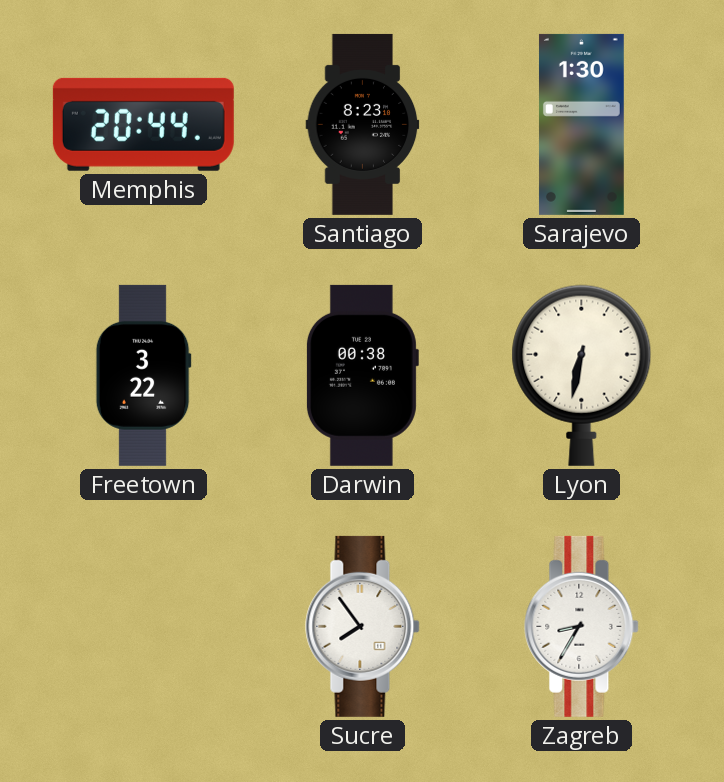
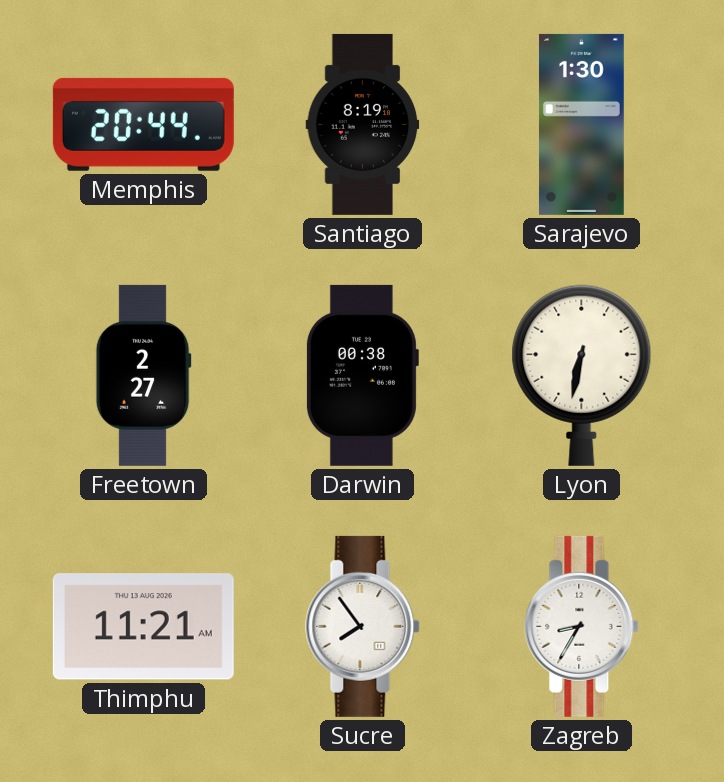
Santiago: 8:23 -> 8:19
Freetown: 3:22 -> 2:27
Thimphu: none -> 11:21
